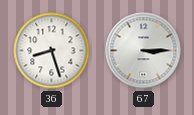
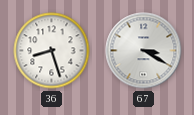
67: 3:15 -> 3:20
